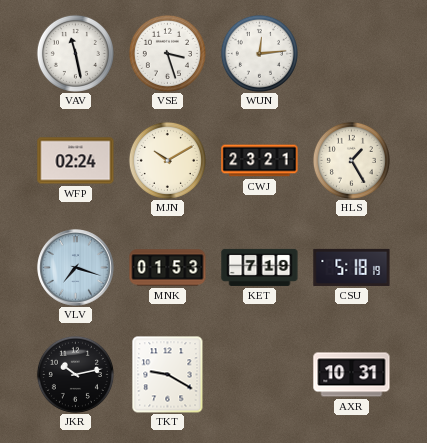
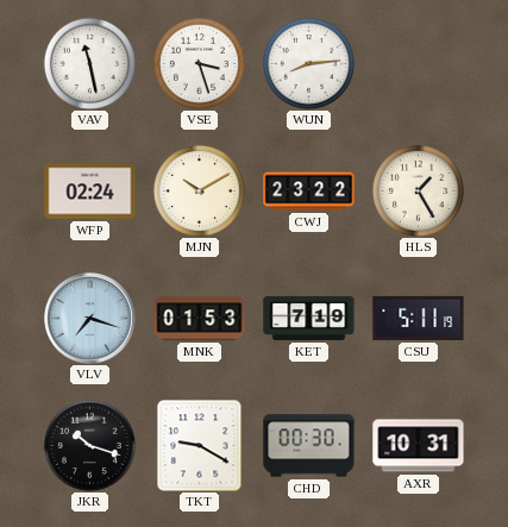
WUN: 12:14 -> 8:14
CWJ: 23:21 -> 23:22
CSU: 5:18 -> 5:11
JKR: 10:13 -> 10:18
CHD: none -> 00:30
